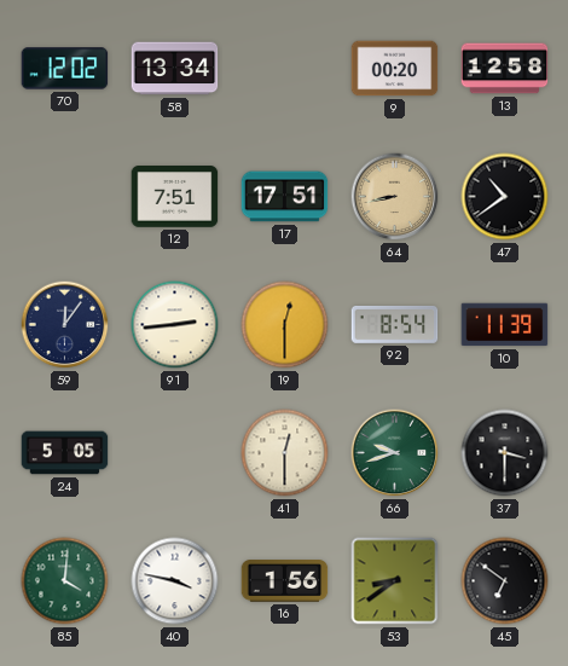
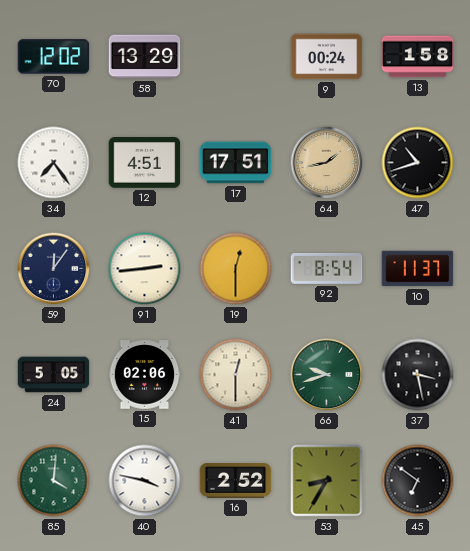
58: 13:34 -> 13:29
9: 00:20 -> 00:24
13: 12:58 -> 1:58
34: none -> 7:24
12: 7:51 -> 4:51
64: 8:43 -> 1:43
47: 10:39 -> 10:42
10: 11:39 -> 11:37
15: none -> 02:06
37: 3:30 -> 3:28
16: 1:56 -> 2:52
53: 8:39 -> 8:35
